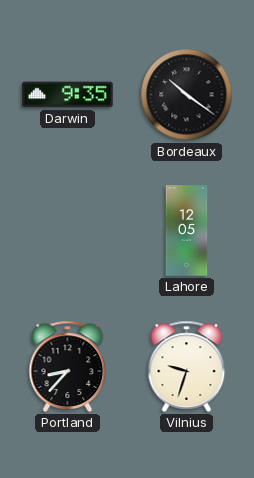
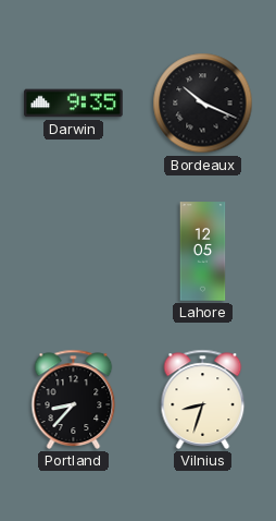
Bordeaux: 10:21 -> 10:19
Vilnius: 9:33 -> 8:33
